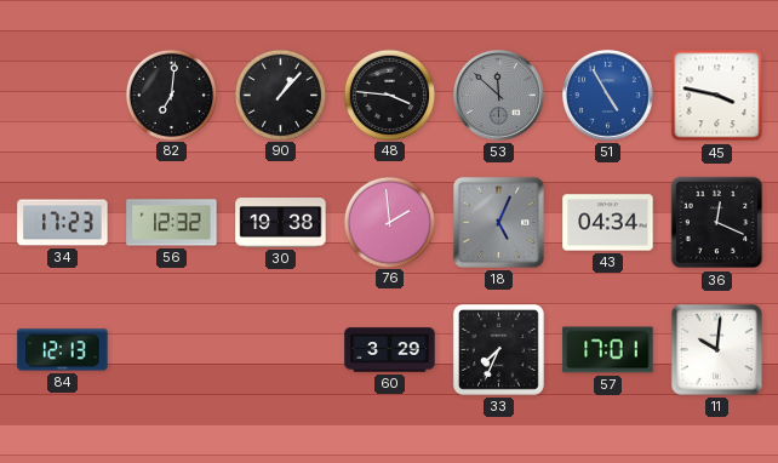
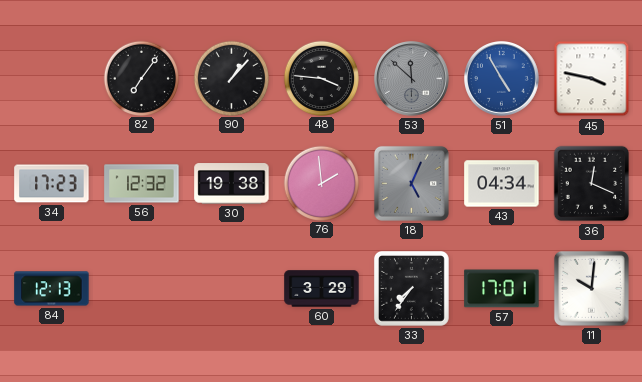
82: 7:01 -> 7:06
33: 7:34 -> 7:36
